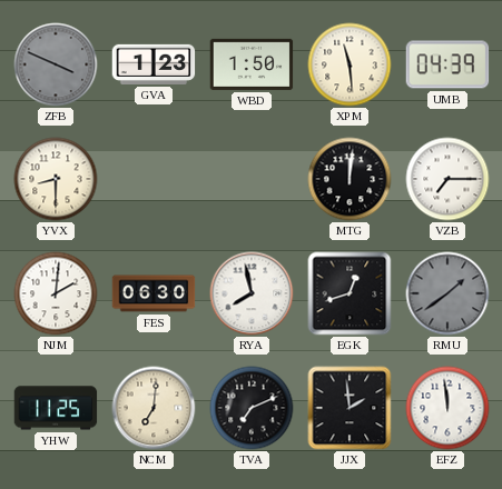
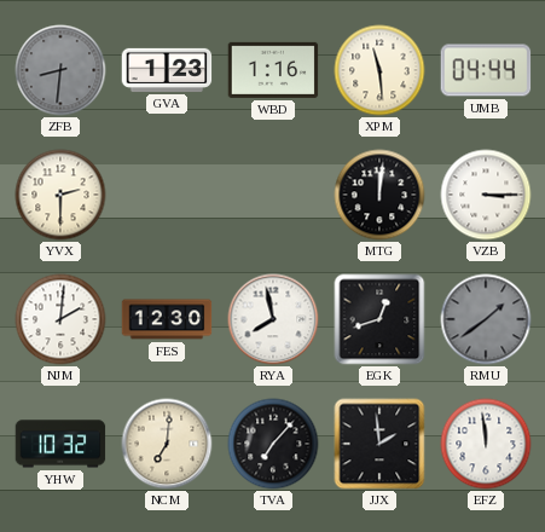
ZFB: 3:49 -> 8:31
WBD: 1:50 -> 1:16
UMB: 04:39 -> 04:44
YVX: 8:30 -> 2:30
VZB: 7:15 -> 3:15
FES: 06:30 -> 12:30
YHW: 11:25 -> 10:32
TVA: 7:11 -> 7:07
